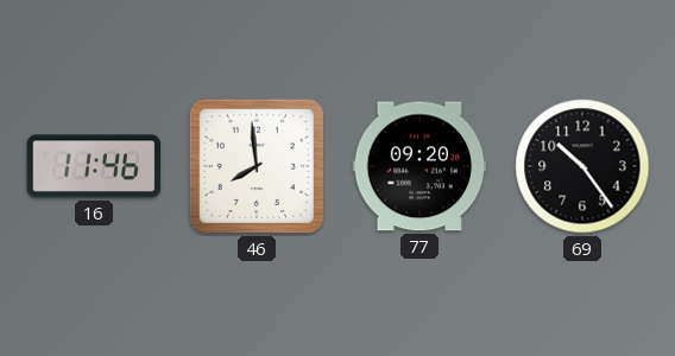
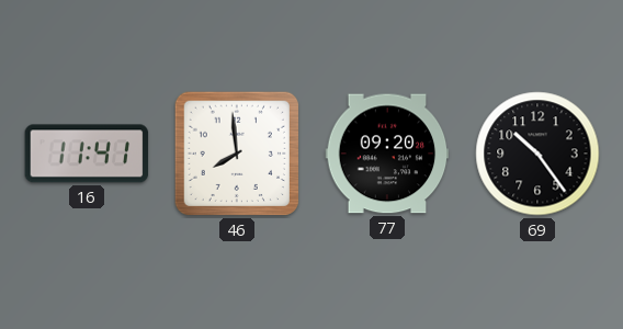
16: 11:46 -> 11:41
